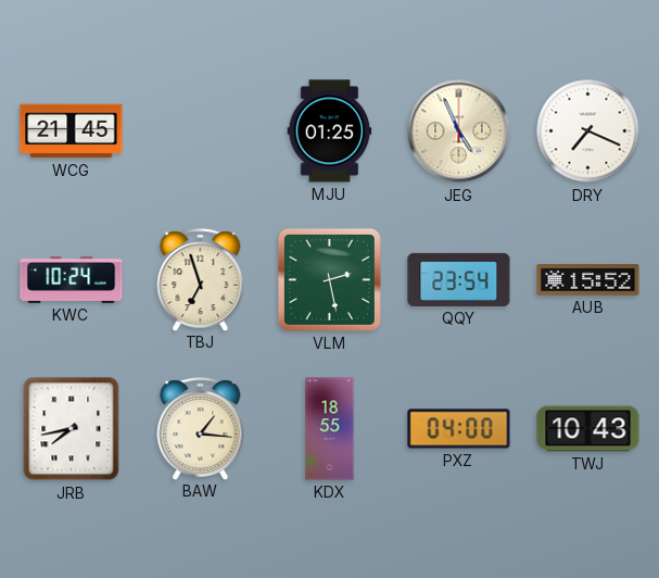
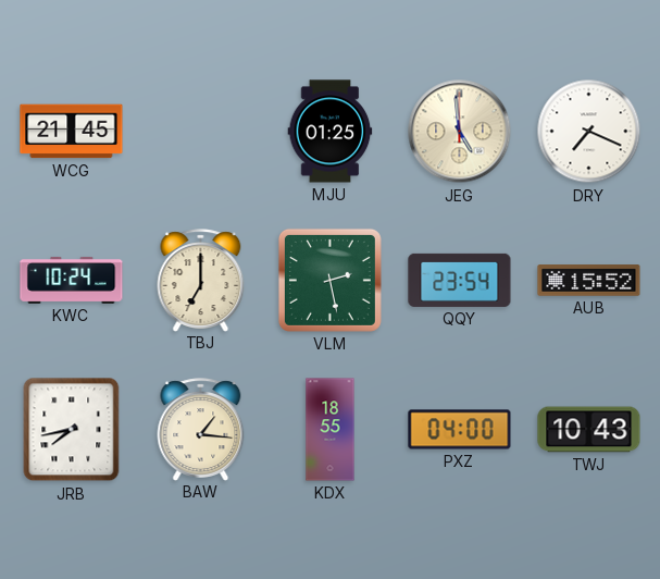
JEG: 4:56 -> 4:59
TBJ: 6:57 -> 7:00
